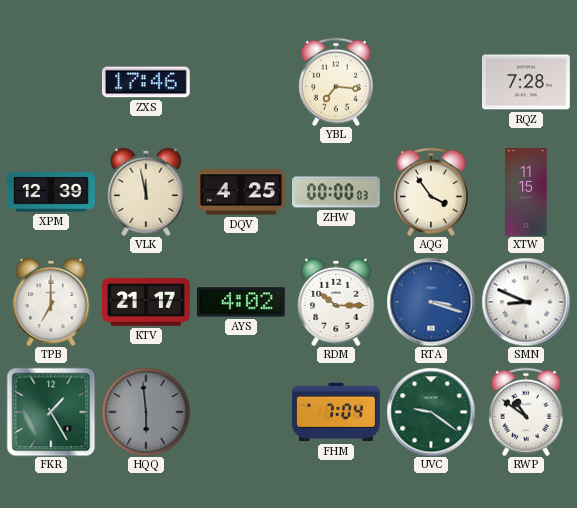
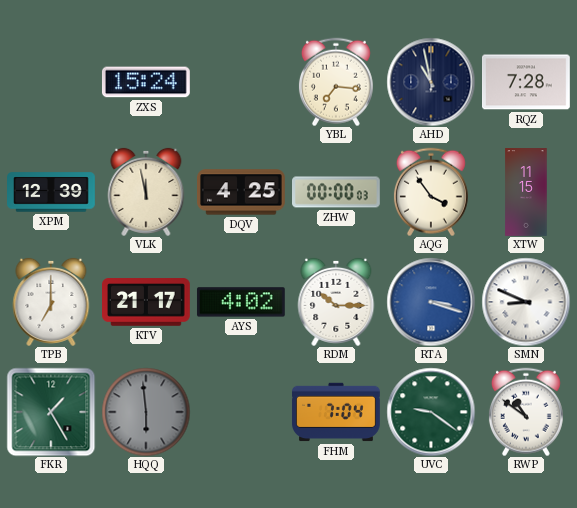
ZXS: 17:46 -> 15:24
AHD: none -> 10:58
